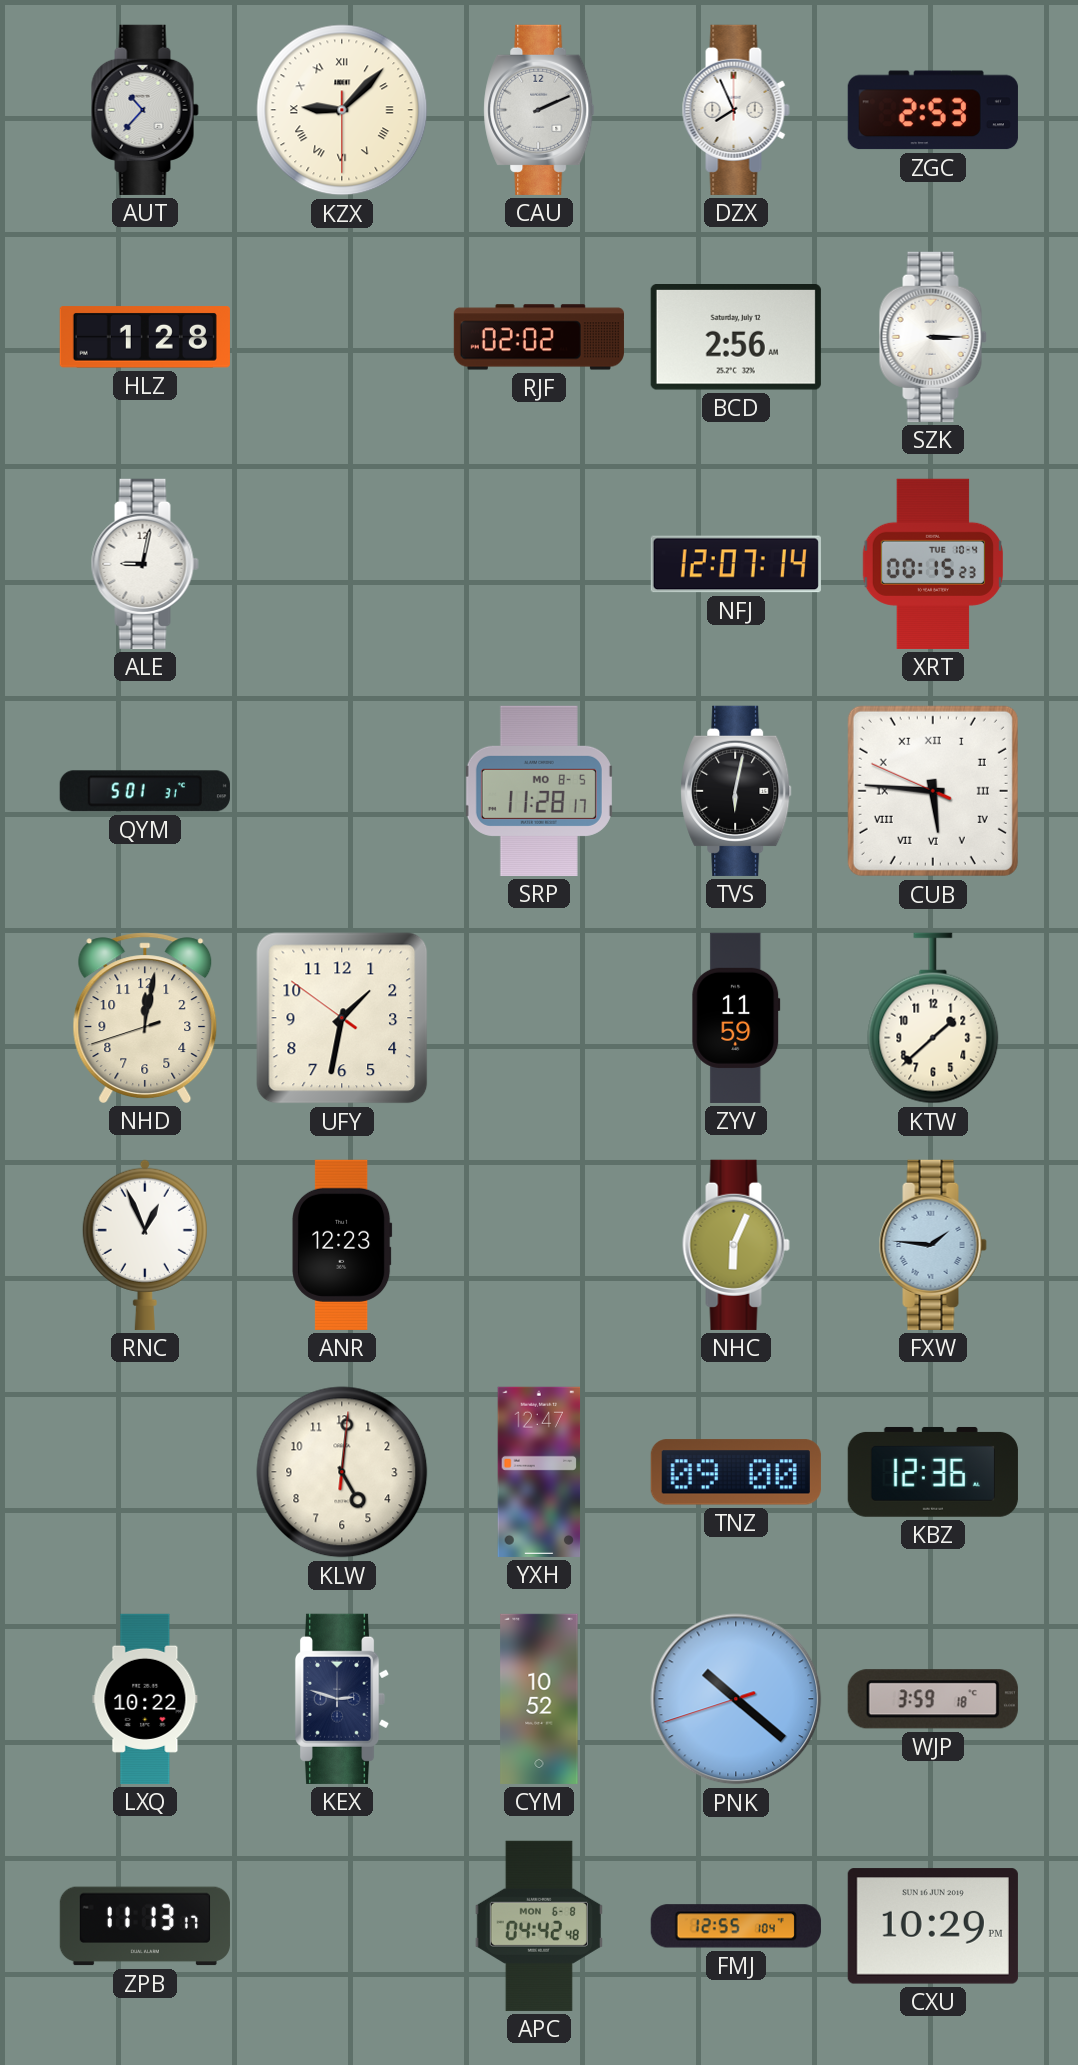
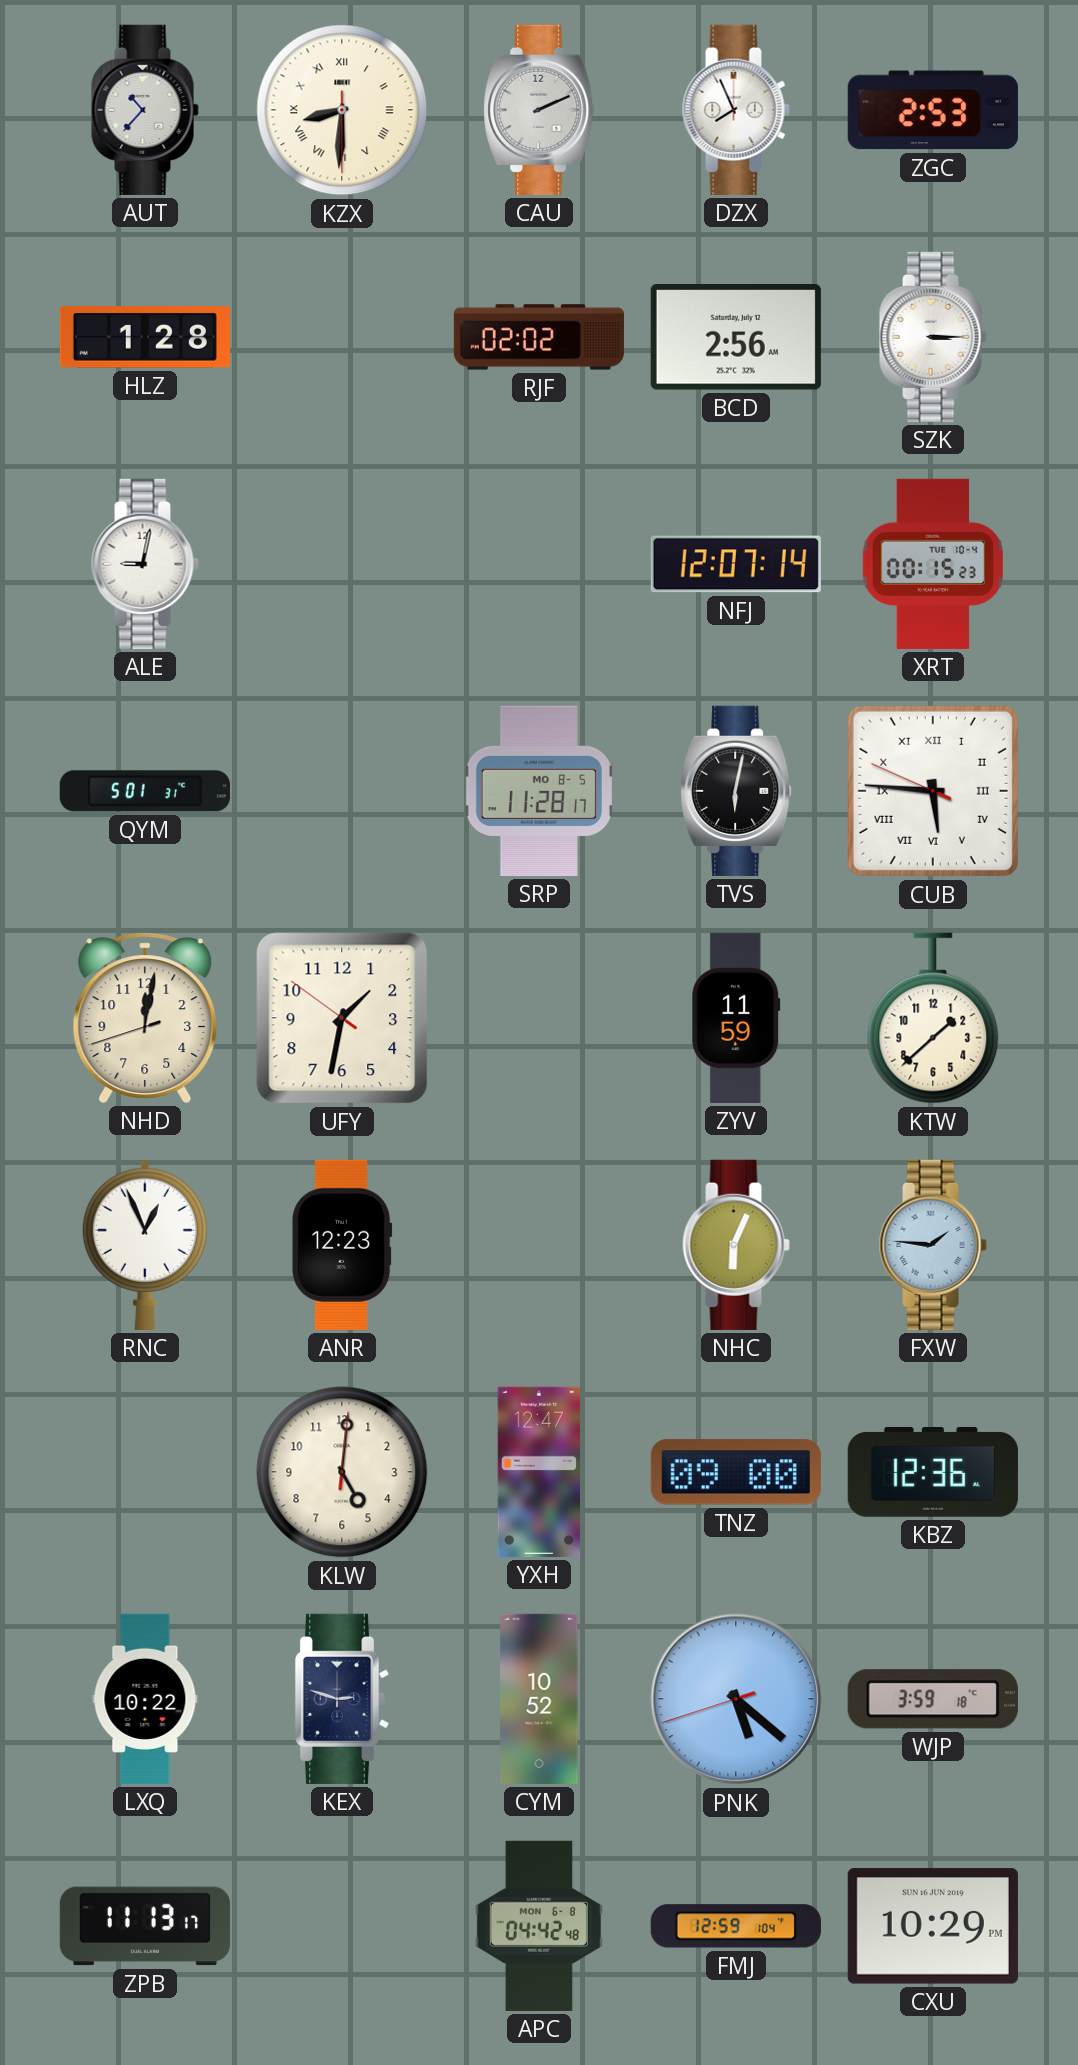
KZX: 9:07 -> 8:30
PNK: 10:21 -> 5:21
FMJ: 12:55 -> 12:59
